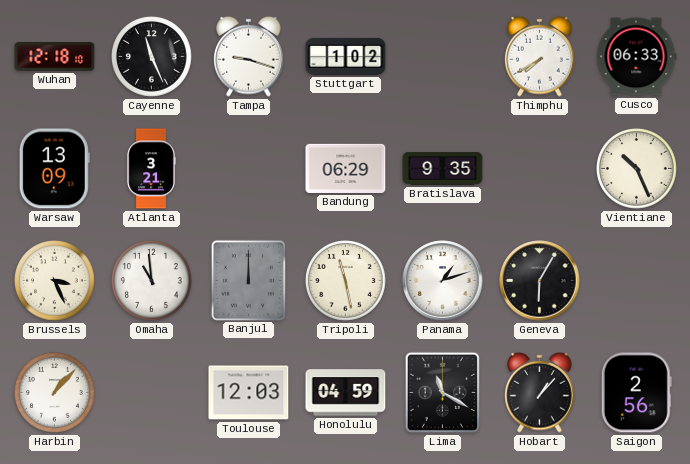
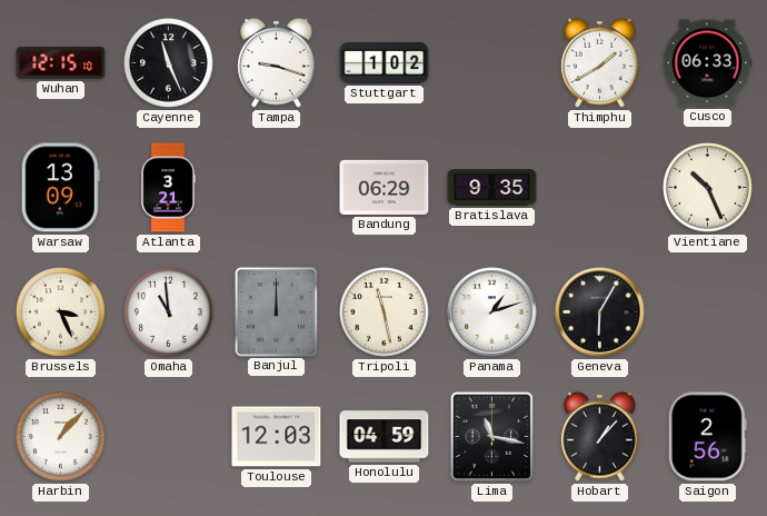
Wuhan: 12:18 -> 12:15
Thimphu: 7:40 -> 1:40
Lima: 11:20 -> 11:17
